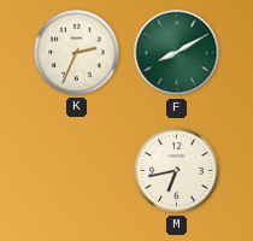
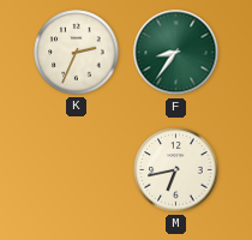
F: 8:10 -> 8:36
